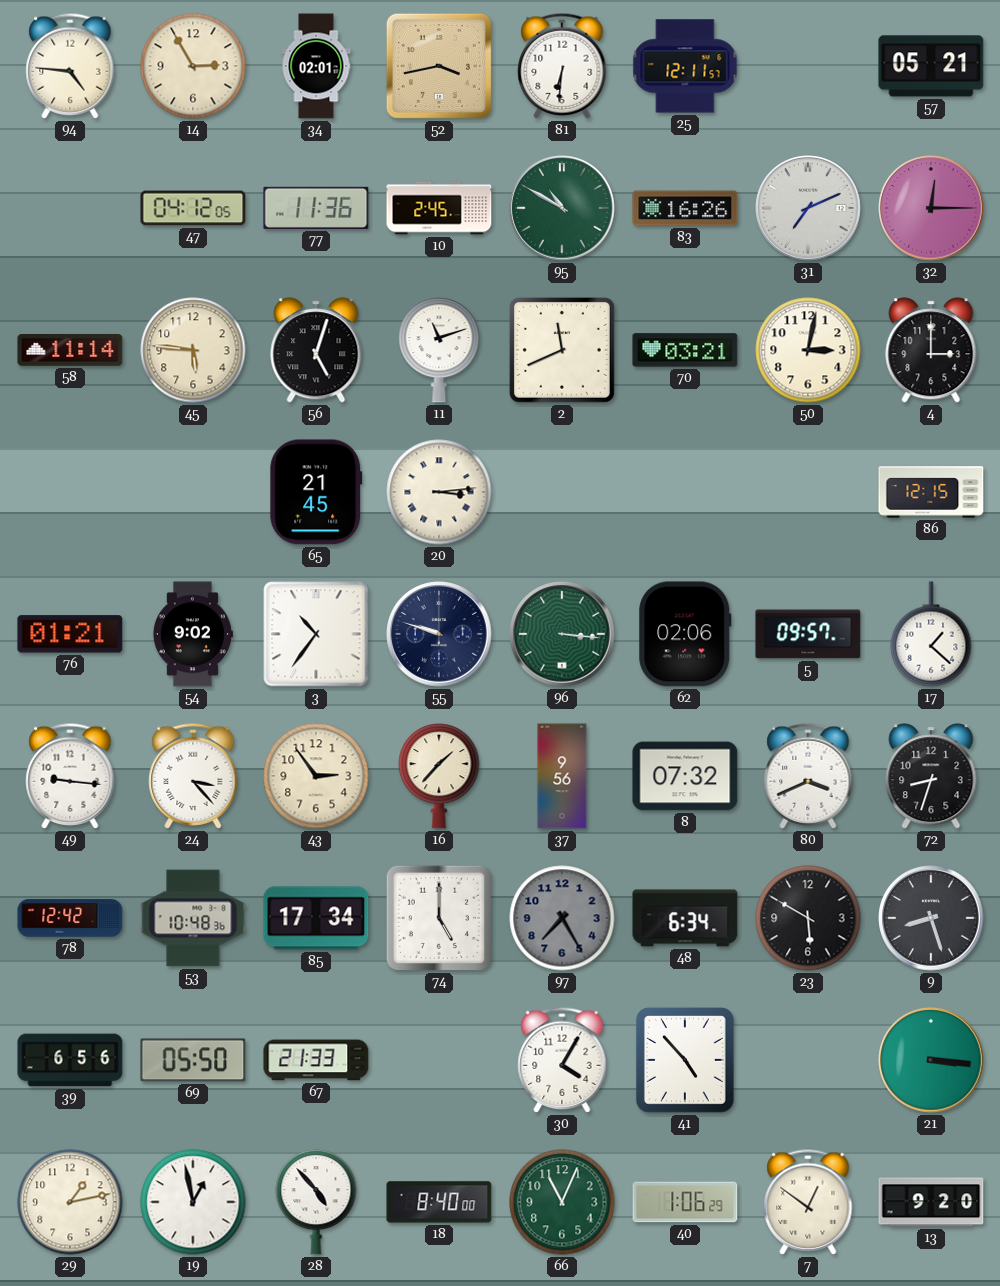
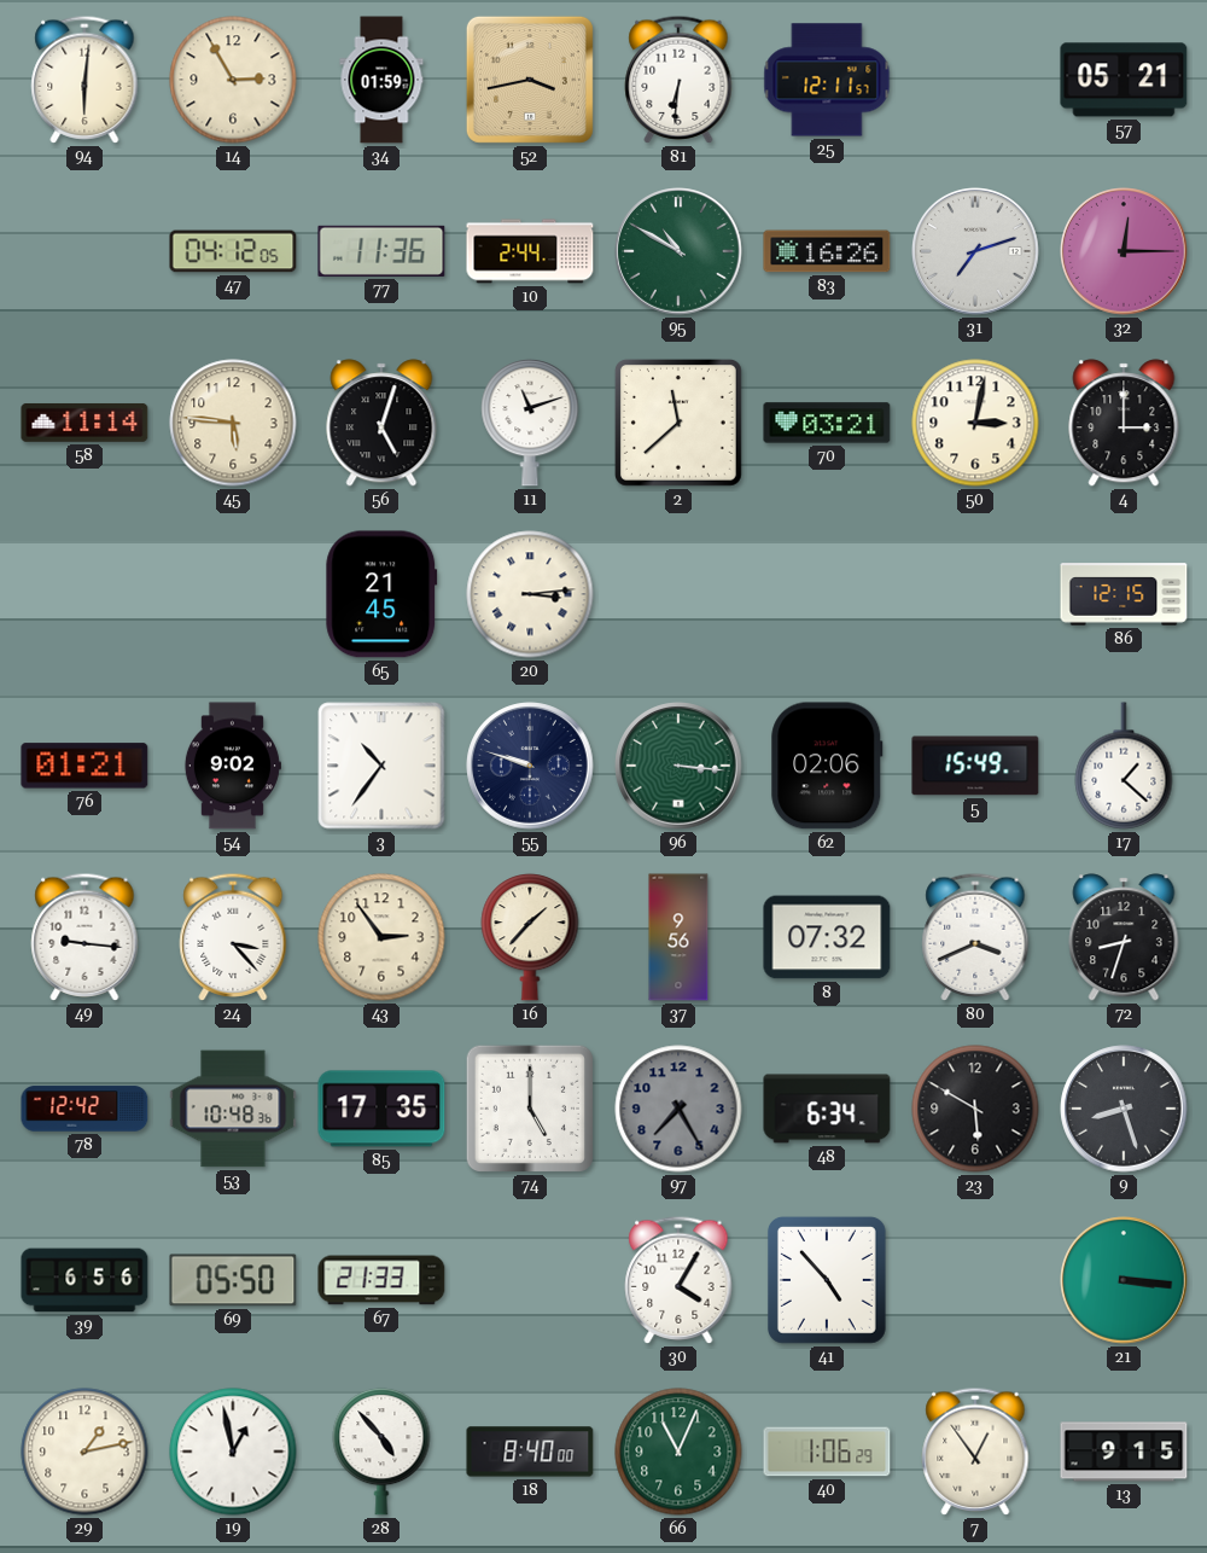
94: 4:46 -> 6:01
34: 02:01 -> 01:59
10: 2:45 -> 2:44
31: 7:11 -> 7:12
2: 11:41 -> 11:38
5: 09:57 -> 15:49
85: 17:34 -> 17:35
7: 12:51 -> 12:54
13: 9:20 -> 9:15
